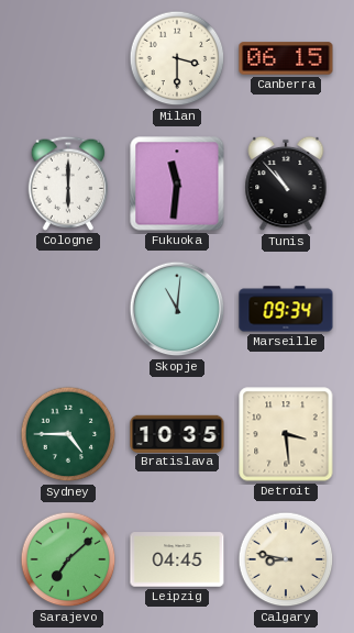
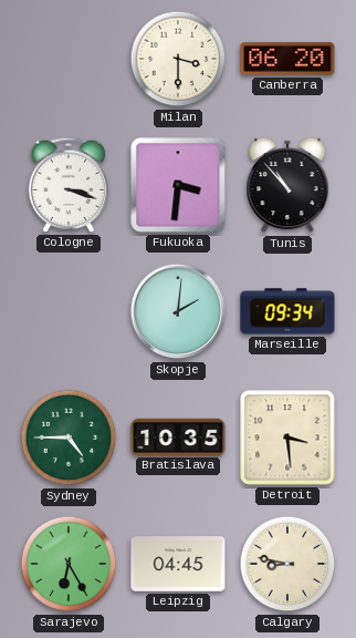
Canberra: 06:15 -> 06:20
Cologne: 6:00 -> 3:18
Fukuoka: 11:31 -> 3:31
Skopje: 11:01 -> 2:01
Sarajevo: 7:08 -> 6:25
